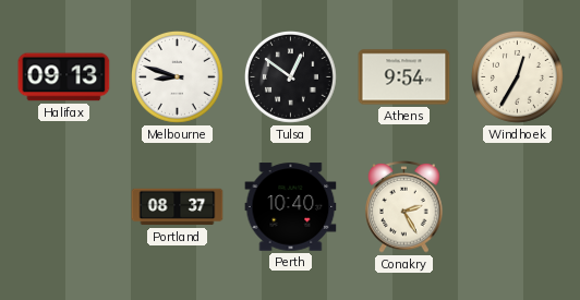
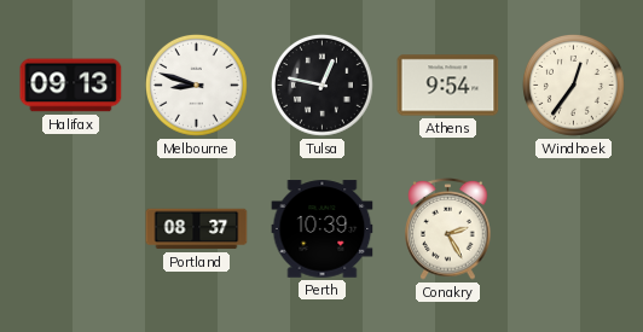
Tulsa: 12:51 -> 12:47
Windhoek: 12:35 -> 12:36
Perth: 10:40 -> 10:39
